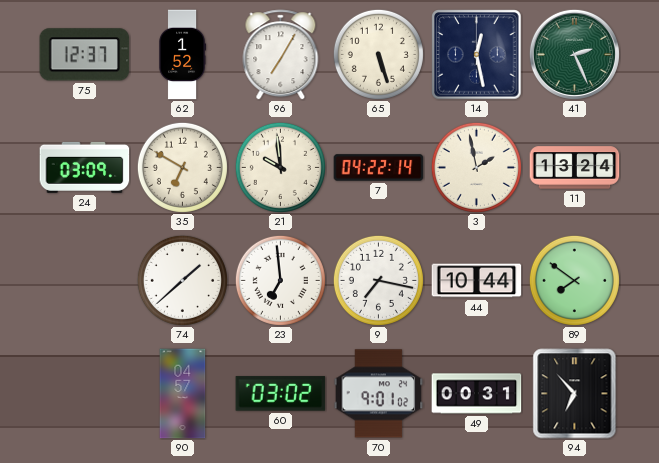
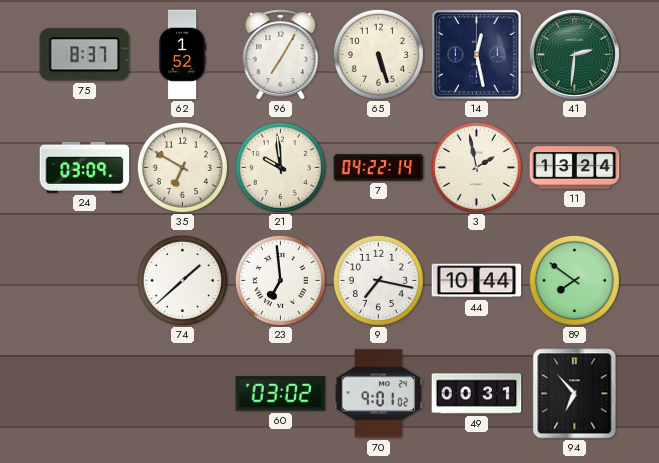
75: 12:37 -> 8:37
41: 2:26 -> 2:31
90: 04:57 -> none
